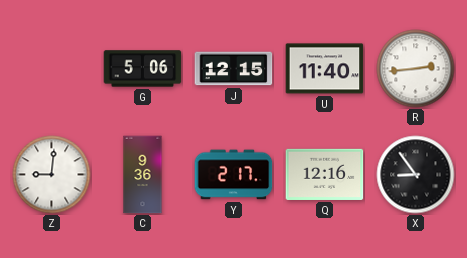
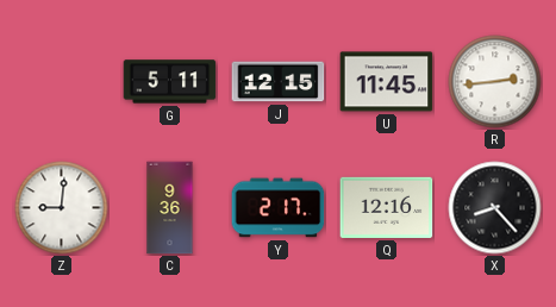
G: 5:06 -> 5:11
U: 11:40 -> 11:45
X: 8:54 -> 8:23
